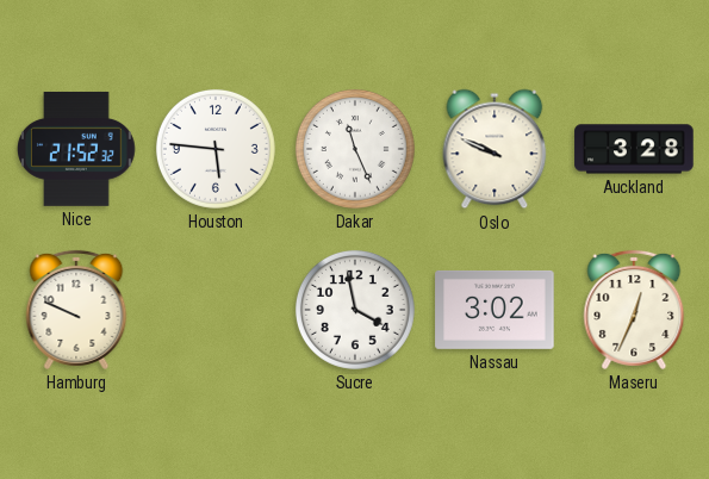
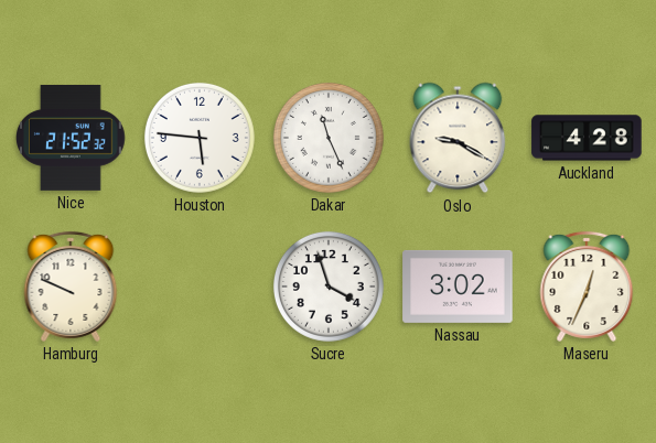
Oslo: 9:49 -> 9:20
Auckland: 3:28 -> 4:28
Sucre: 3:58 -> 3:57
